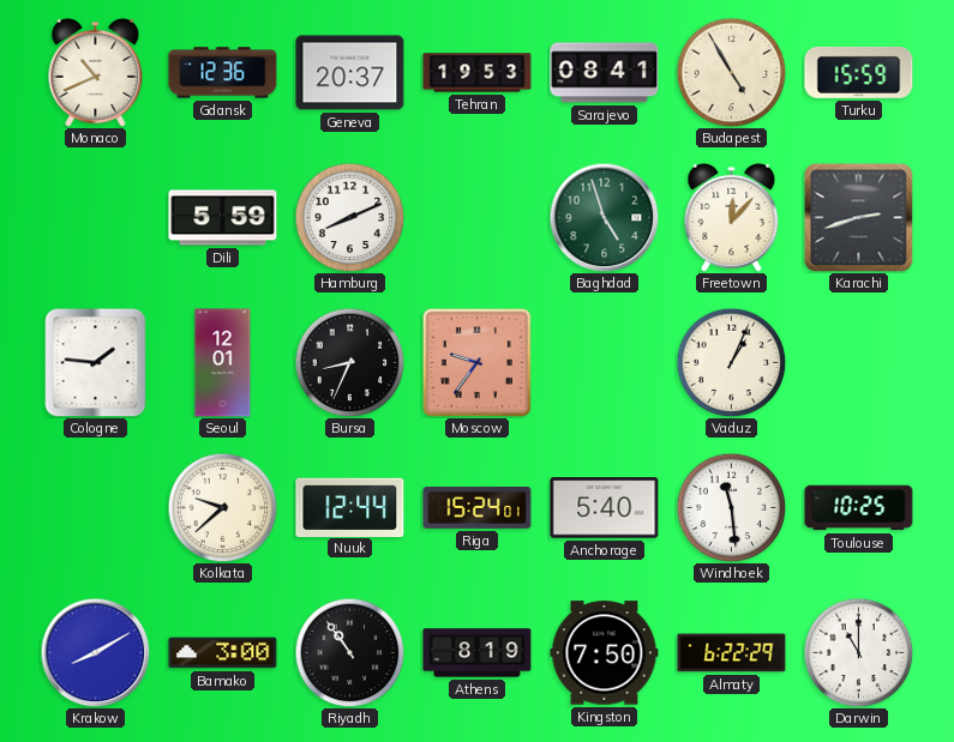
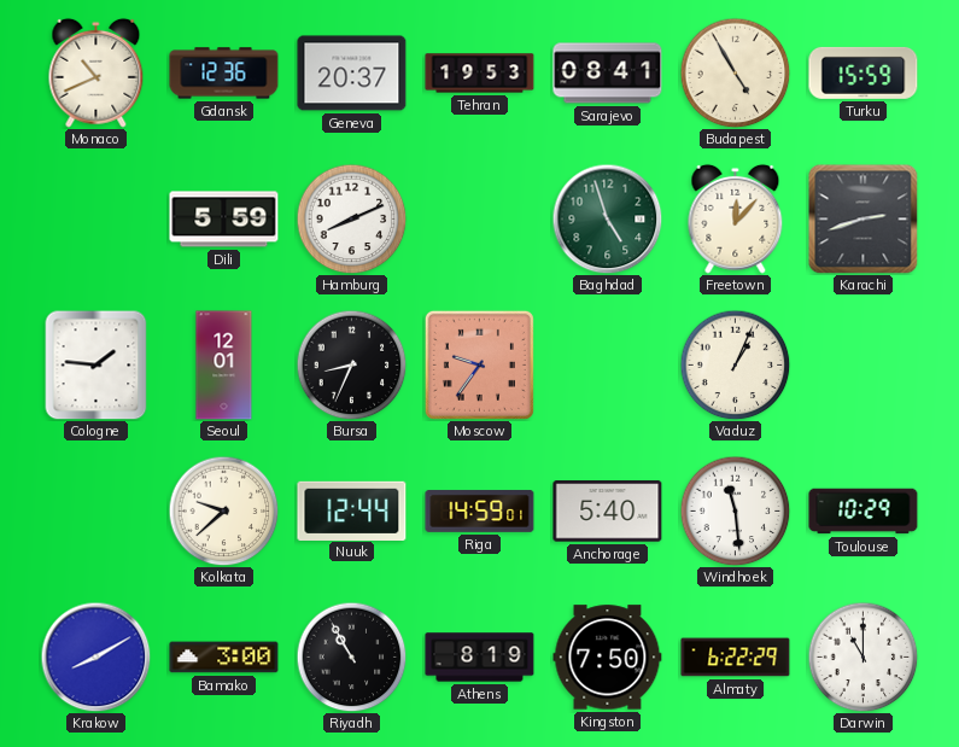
Riga: 15:24 -> 14:59
Toulouse: 10:25 -> 10:29
Riyadh: 10:54 -> 10:55
